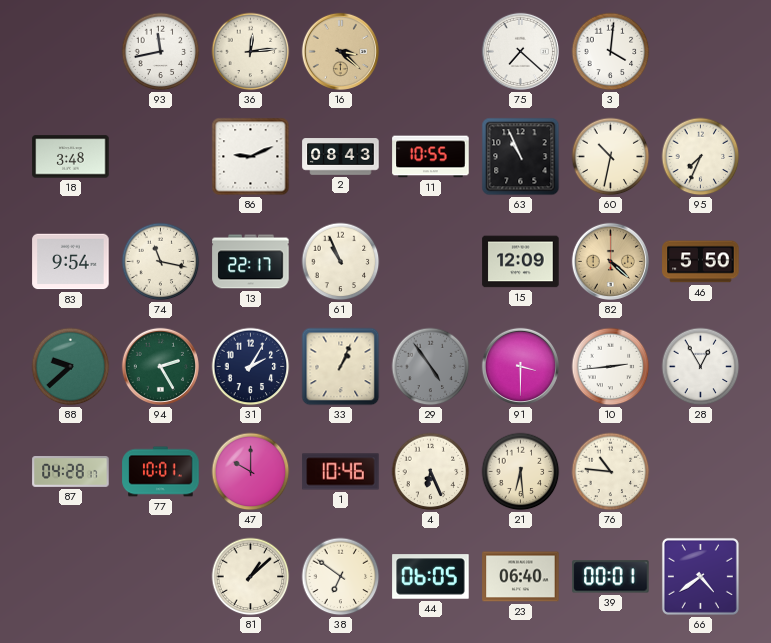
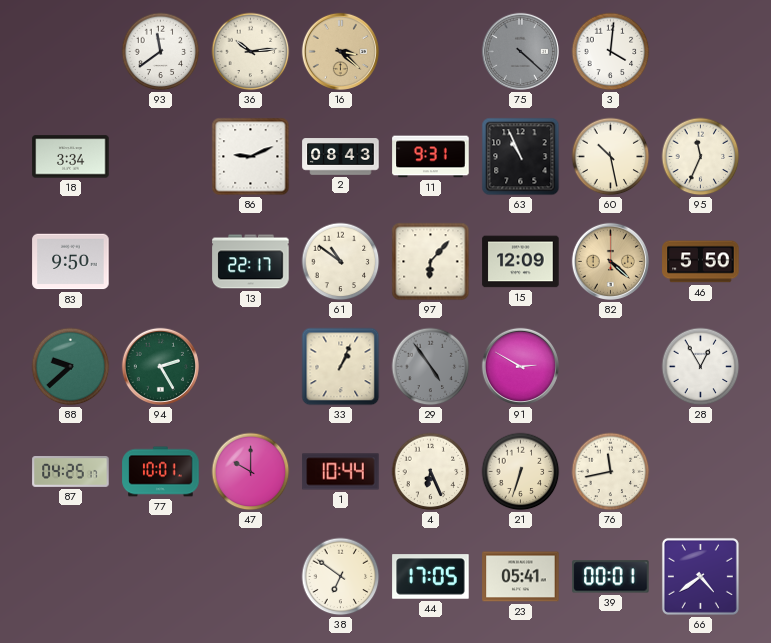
93: 11:43 -> 11:39
36: 12:14 -> 10:14
75: 7:22 -> 4:22
75 dial: white -> grey
18: 3:48 -> 3:34
11: 10:55 -> 9:31
60: 10:32 -> 10:28
95: 7:34 -> 11:34
83: 9:54 -> 9:50
74: 11:17 -> none
61: 10:56 -> 10:51
97: none -> 6:07
31: 2:05 -> none
91: 3:30 -> 2:50
10: 2:44 -> none
87: 04:28 -> 04:25
1: 10:46 -> 10:44
21: 6:29 -> 6:33
76: 10:46 -> 11:43
81: 1:08 -> none
44: 06:05 -> 17:05
23: 06:40 -> 05:41
